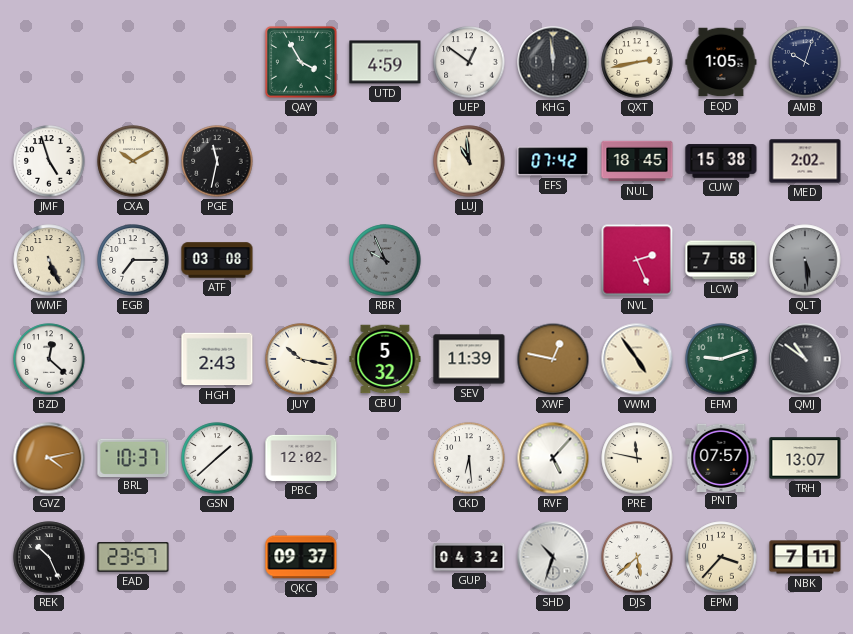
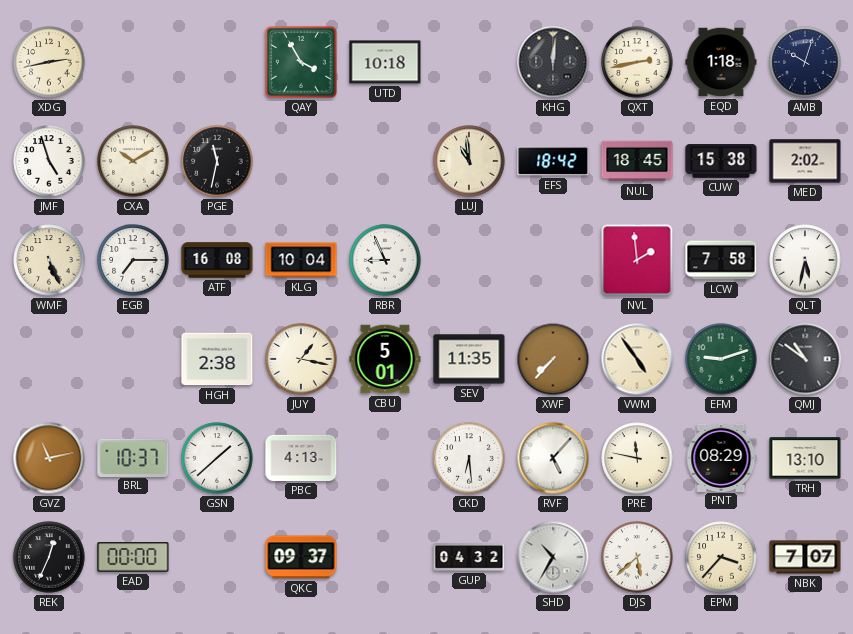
XDG: none -> 2:43
UTD: 4:59 -> 10:18
UEP: 12:51 -> none
KHG: 11:59 -> 12:01
EQD: 1:05 -> 1:18
EFS: 07:42 -> 18:42
ATF: 03:08 -> 16:08
KLG: none -> 10:04
RBR: 9:56 -> 8:56
RBR dial: grey -> white
NVL: 2:26 -> 1:59
QLT: 5:29 -> 5:32
QLT dial: grey -> white
BZD: 12:22 -> none
HGH: 2:43 -> 2:38
JUY: 10:17 -> 1:17
CBU: 5:32 -> 5:01
SEV: 11:39 -> 11:35
XWF: 12:47 -> 7:37
GVZ: 4:13 -> 11:13
PBC: 12:02 -> 4:13
PNT: 07:57 -> 08:29
TRH: 13:07 -> 13:10
REK: 10:26 -> 12:34
EAD: 23:57 -> 00:00
SHD: 10:33 -> 10:35
NBK: 7:11 -> 7:07
